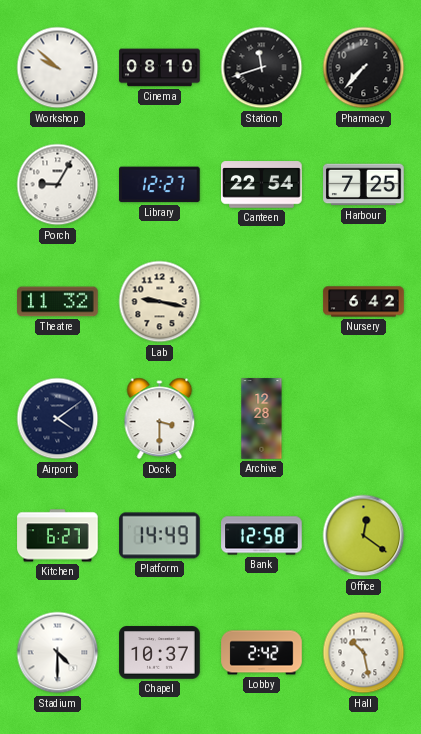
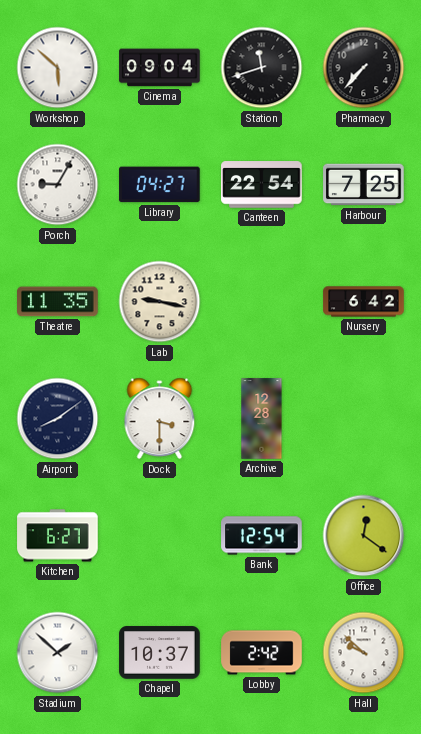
Workshop: 9:52 -> 5:52
Cinema: 08:10 -> 09:04
Library: 12:27 -> 04:27
Theatre: 11:32 -> 11:35
Airport: 4:09 -> 8:09
Platform: 14:49 -> none
Bank: 12:58 -> 12:54
Stadium: 4:30 -> 1:52
Hall: 10:28 -> 9:52
